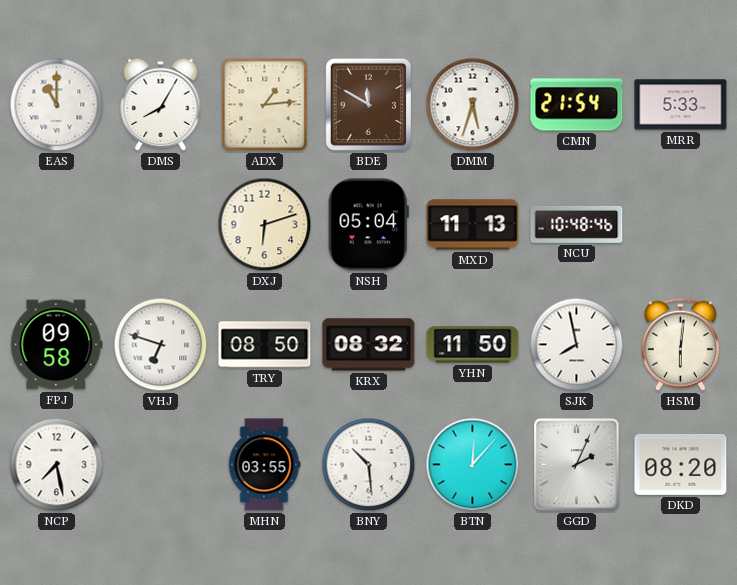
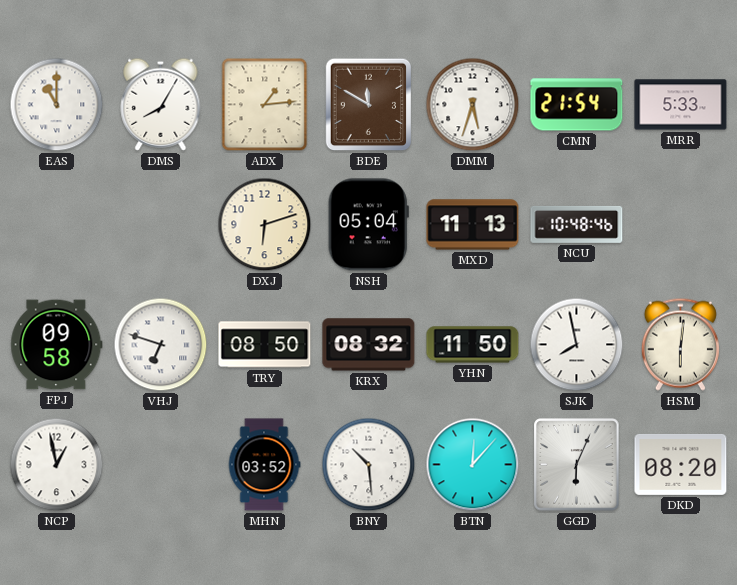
NCP: 7:28 -> 12:58
MHN: 03:55 -> 03:52
GGD: 2:04 -> 6:04
